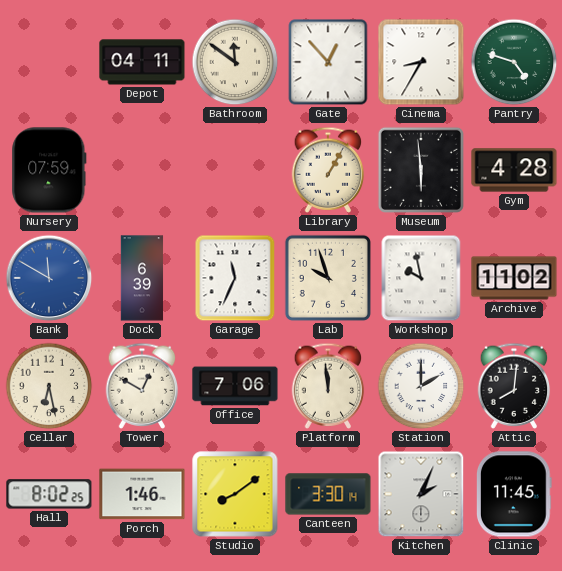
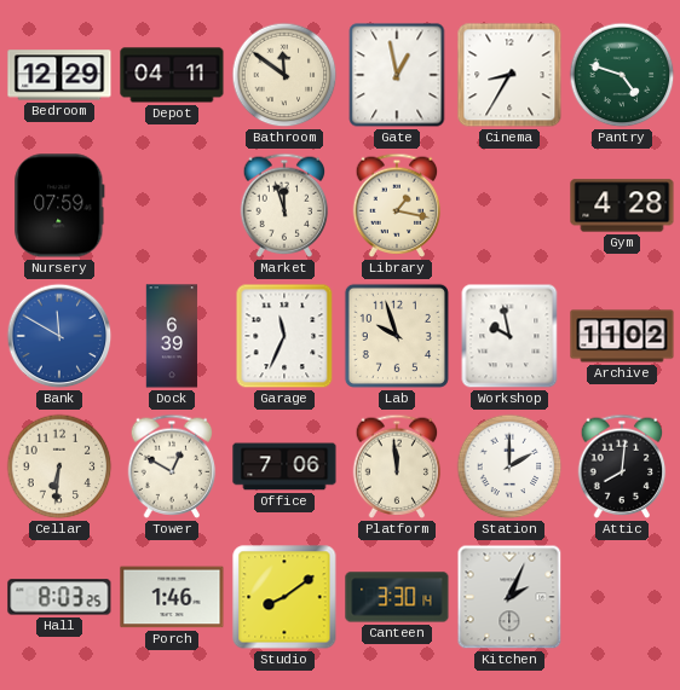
Bedroom: none -> 12:29
Gate: 12:53 -> 12:58
Market: none -> 11:57
Library: 1:05 -> 1:17
Museum: 5:59 -> none
Cellar: 6:28 -> 6:31
Hall: 8:02 -> 8:03
Clinic: 11:45 -> none
